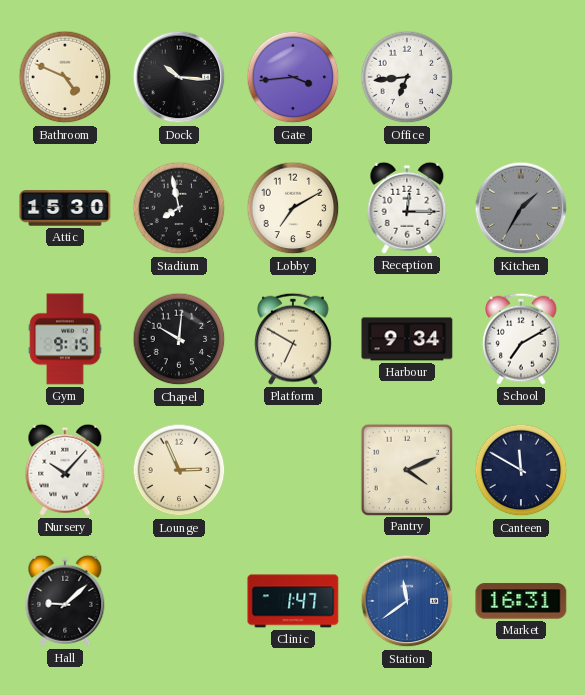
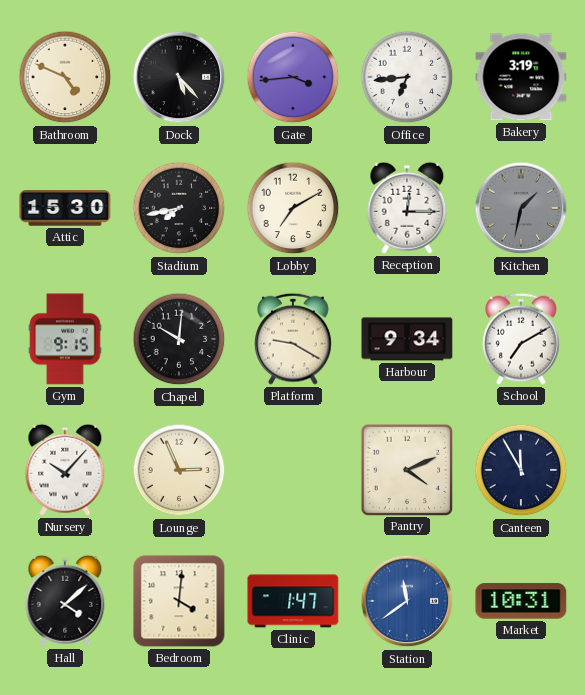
Dock: 10:16 -> 5:23
Bakery: none -> 3:19
Stadium: 7:58 -> 7:43
Kitchen: 1:35 -> 1:32
Platform: 6:50 -> 9:20
Canteen: 11:50 -> 11:55
Hall: 9:08 -> 4:08
Bedroom: none -> 4:01
Market: 16:31 -> 10:31
